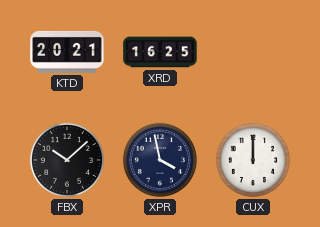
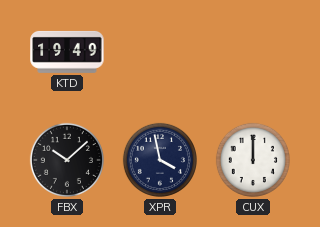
KTD: 20:21 -> 19:49
XRD: 16:25 -> none
